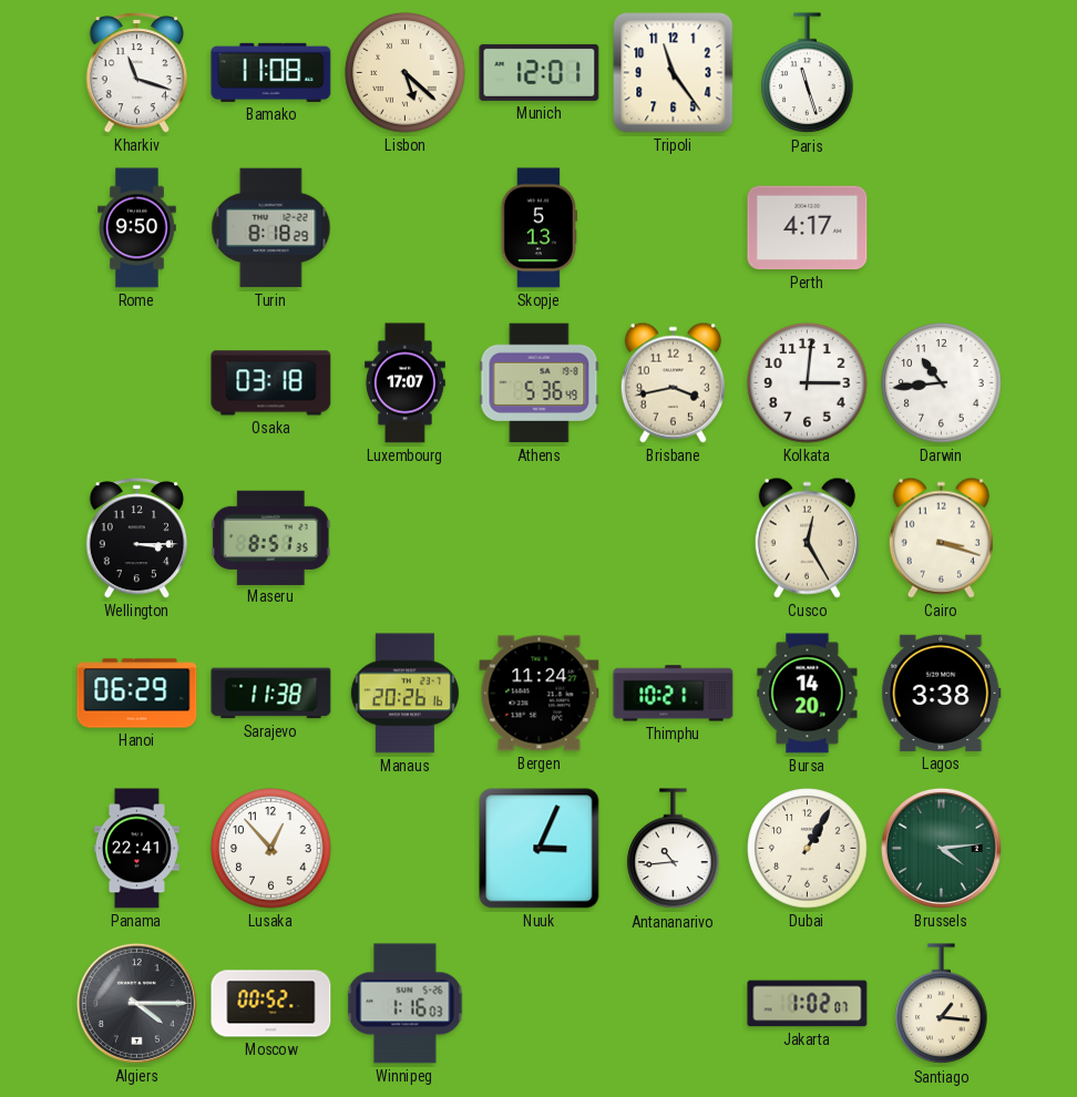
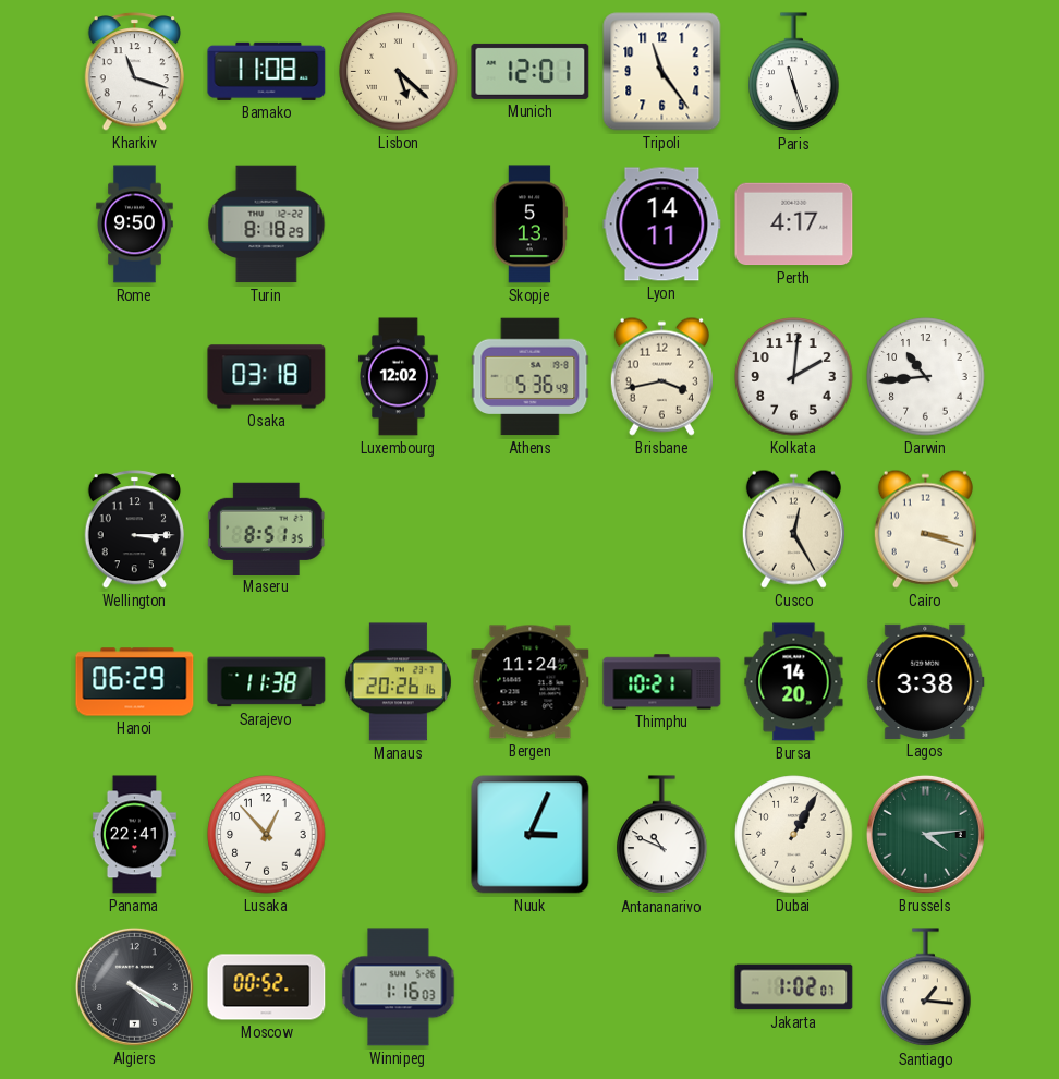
Lyon: none -> 14:11
Luxembourg: 17:07 -> 12:02
Kolkata: 3:01 -> 2:01
Antananarivo: 10:44 -> 10:49
Algiers: 4:15 -> 4:20
